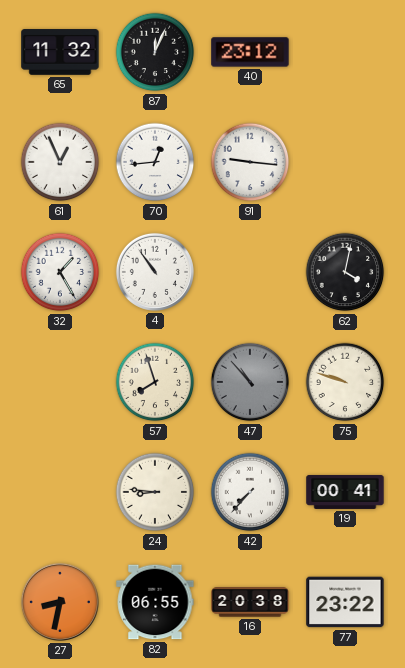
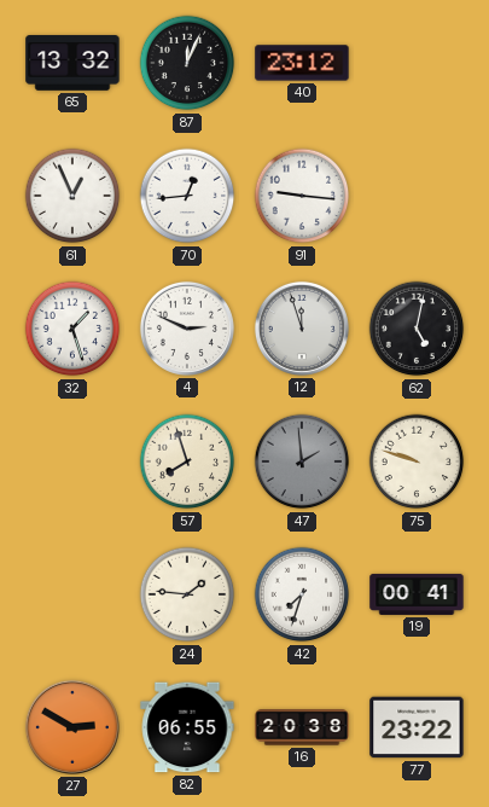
65: 11:32 -> 13:32
32: 1:25 -> 1:27
4: 10:54 -> 2:49
12: none -> 11:57
62: 4:02 -> 5:02
47: 10:53 -> 1:59
24: 8:46 -> 1:46
42: 7:37 -> 7:33
27: 8:32 -> 2:50
